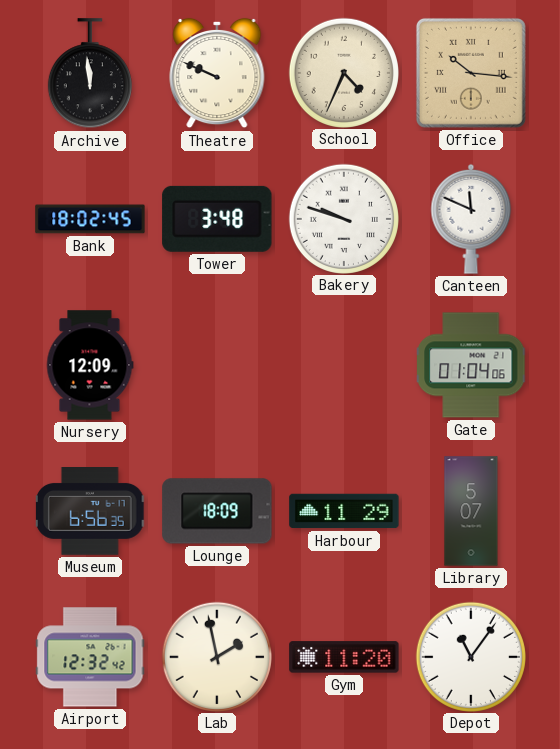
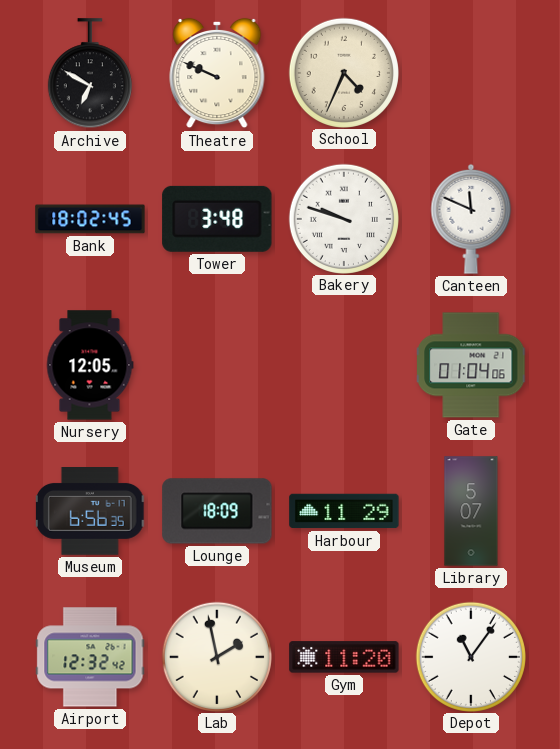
Archive: 11:59 -> 6:50
Office: 10:16 -> none
Nursery: 12:09 -> 12:05
